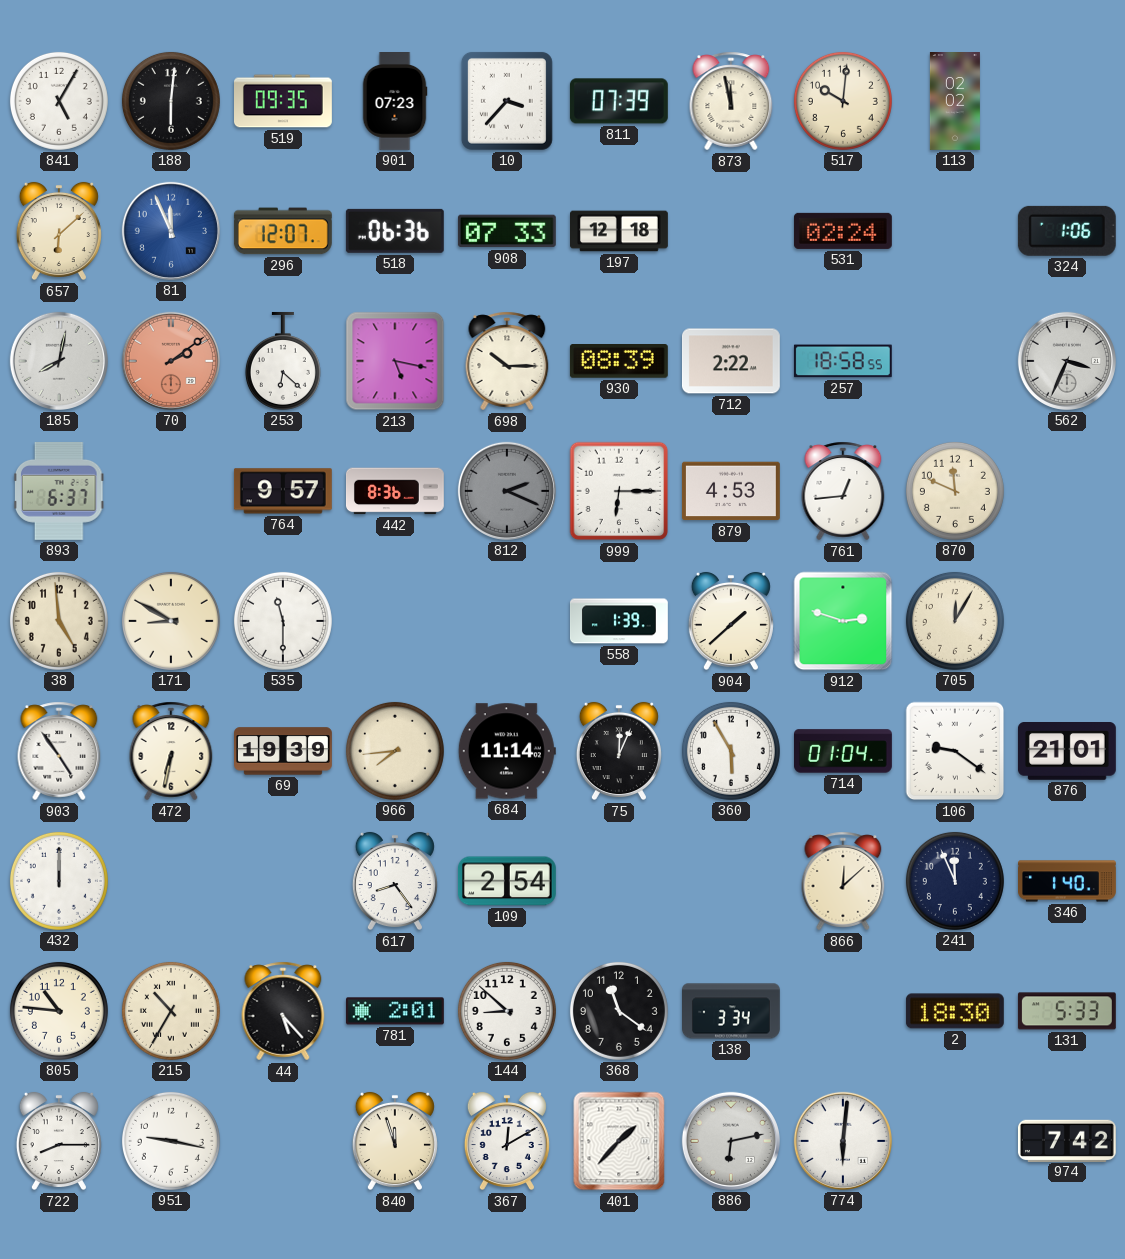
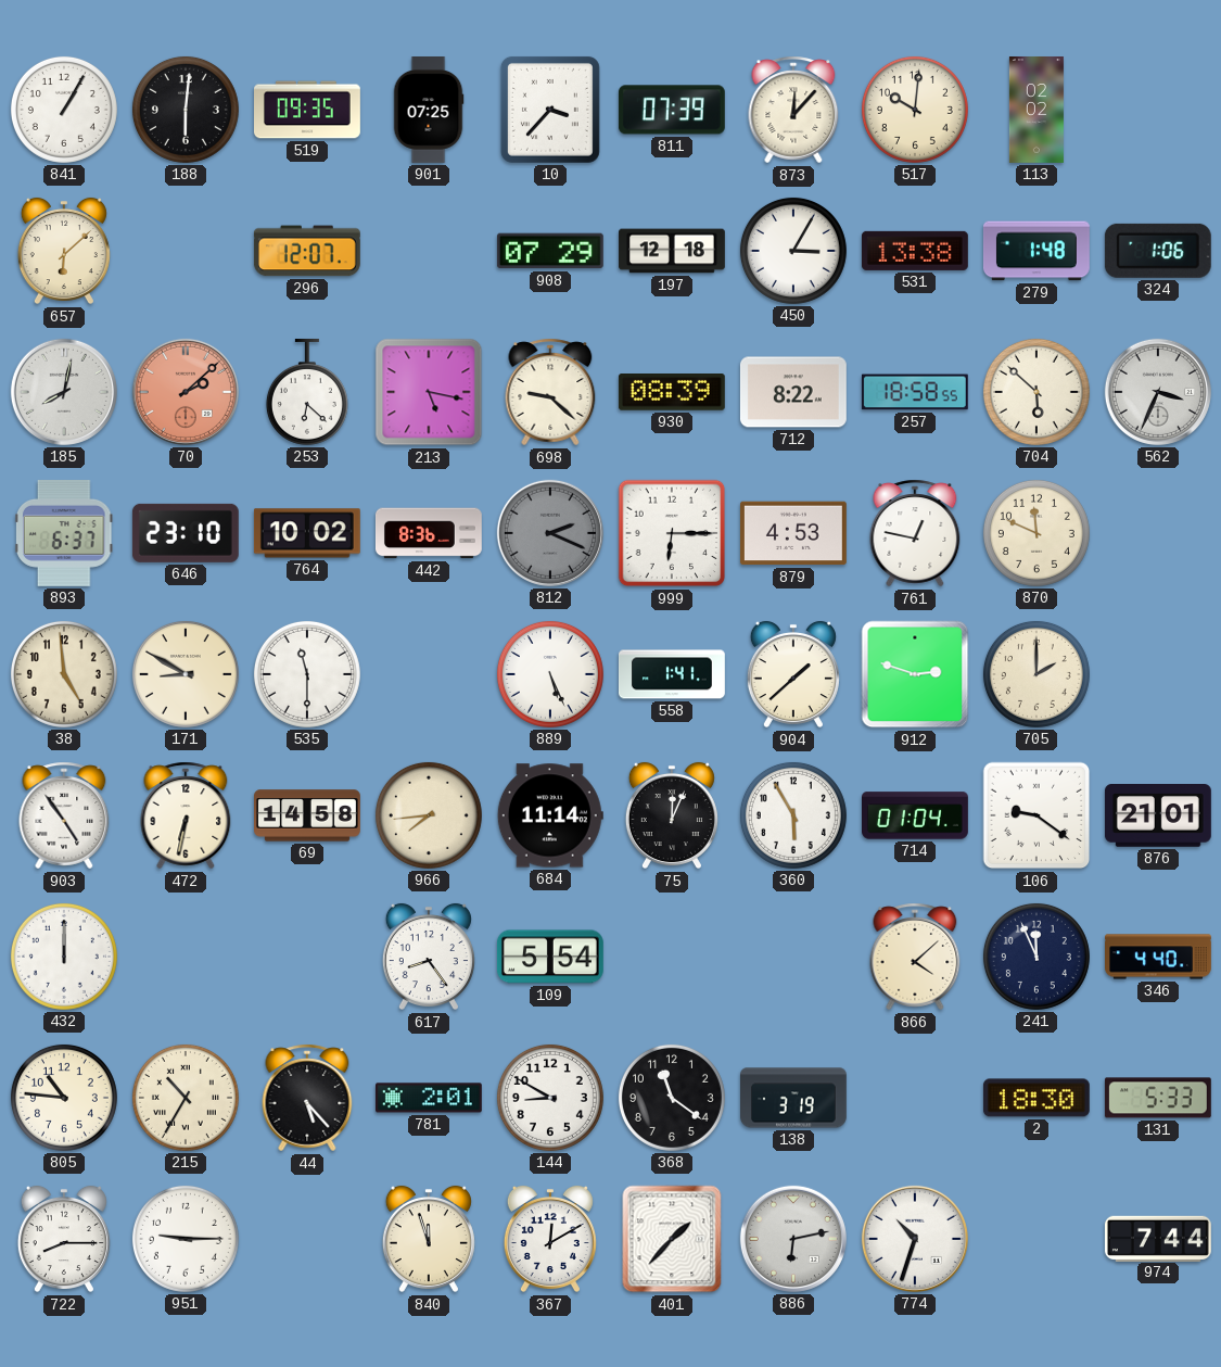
841: 5:05 -> 1:05
901: 07:23 -> 07:25
873: 11:58 -> 12:07
81: 11:56 -> none
518: 06:36 -> none
908: 07:33 -> 07:29
450: none -> 3:05
531: 02:24 -> 13:38
279: none -> 1:48
70: 2:09 -> 2:08
698: 10:15 -> 9:22
712: 2:22 -> 8:22
704: none -> 5:52
646: none -> 23:10
764: 9:57 -> 10:02
761: 12:44 -> 12:47
889: none -> 5:26
558: 1:39 -> 1:41
705: 12:05 -> 2:00
69: 19:39 -> 14:58
109: 2:54 -> 5:54
866: 12:08 -> 4:08
346: 1:40 -> 4:40
144: 8:52 -> 8:50
138: 3:34 -> 3:19
951: 9:17 -> 9:15
774: 6:01 -> 10:33
974: 7:42 -> 7:44
